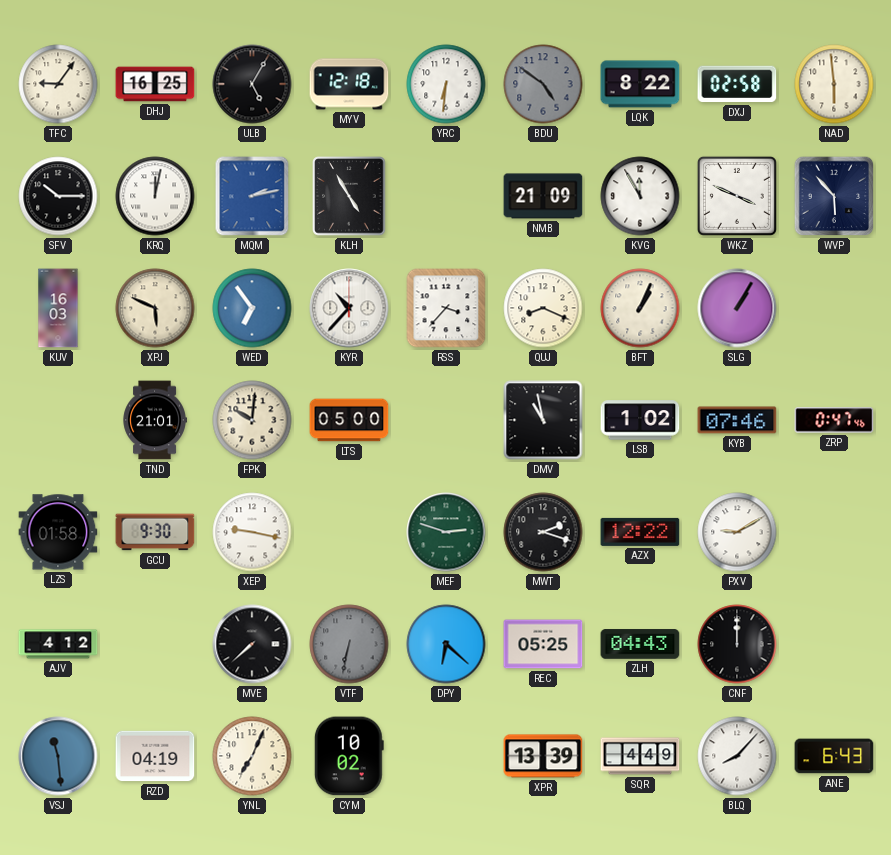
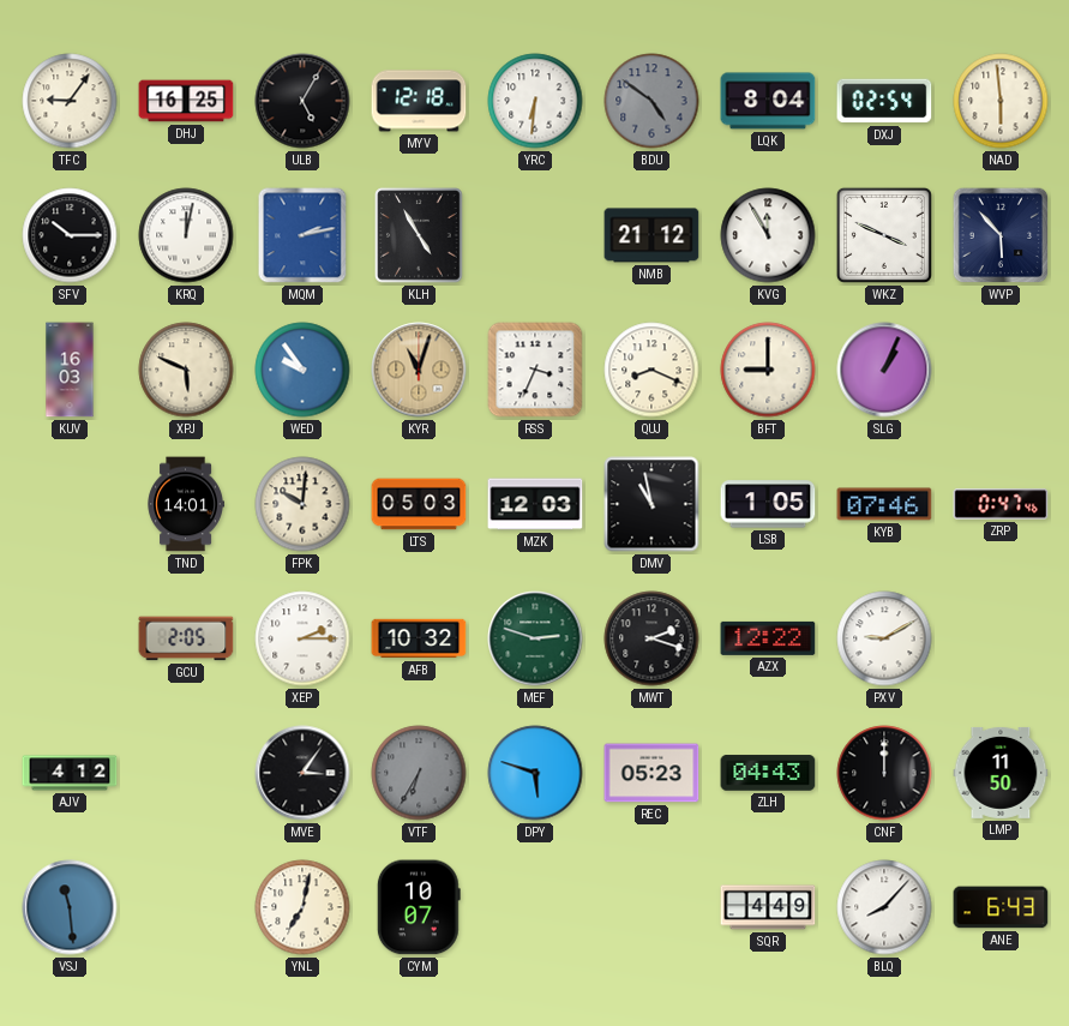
LQK: 8:22 -> 8:04
DXJ: 02:58 -> 02:54
NMB: 21:09 -> 21:12
WED: 6:54 -> 9:54
KYR: 10:37 -> 11:03
KYR dial: white -> champagne
RSS: 3:37 -> 3:34
BFT: 1:04 -> 9:00
SLG: 1:05 -> 1:04
TND: 21:01 -> 14:01
LTS: 05:00 -> 05:03
MZK: none -> 12:03
LSB: 1:02 -> 1:05
LZS: 01:58 -> none
GCU: 9:30 -> 2:05
XEP: 9:17 -> 2:15
AFB: none -> 10:32
MVE: 7:38 -> 3:06
VTF: 6:32 -> 6:35
DPY: 6:22 -> 5:48
REC: 05:25 -> 05:23
LMP: none -> 11:50
RZD: 04:19 -> none
YNL: 7:04 -> 7:02
CYM: 10:02 -> 10:07
XPR: 13:39 -> none
